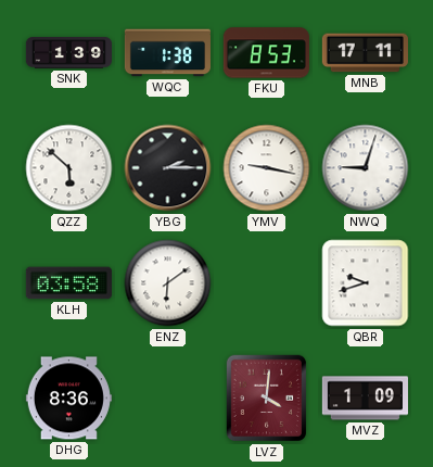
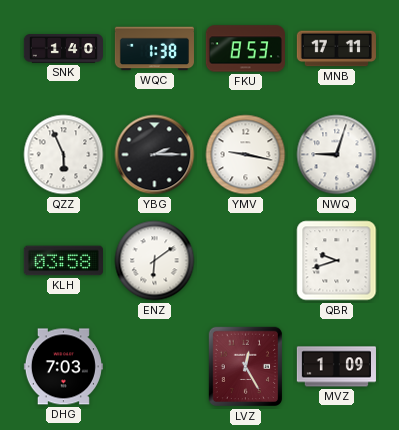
SNK: 1:39 -> 1:40
QZZ: 5:52 -> 5:56
DHG: 8:36 -> 7:03
LVZ: 4:01 -> 12:25
